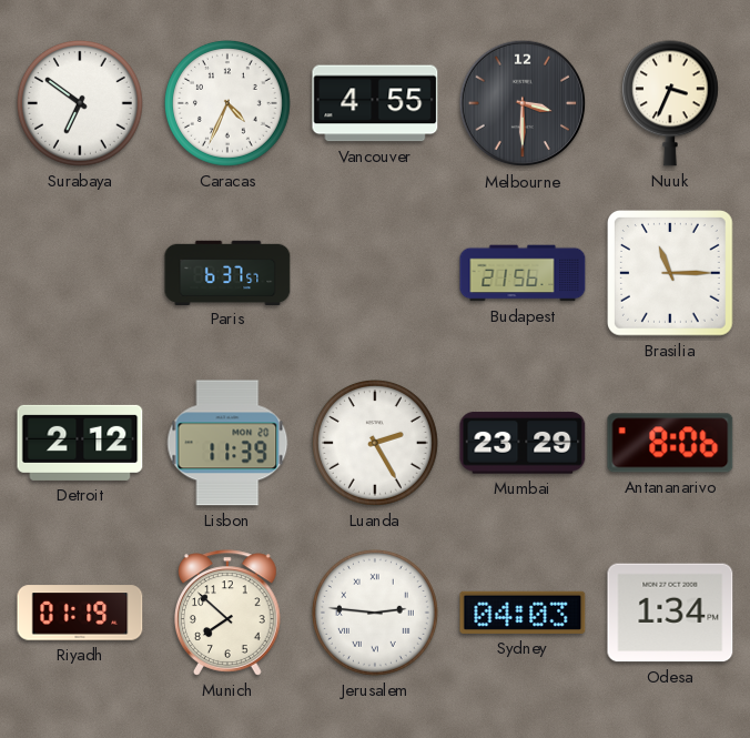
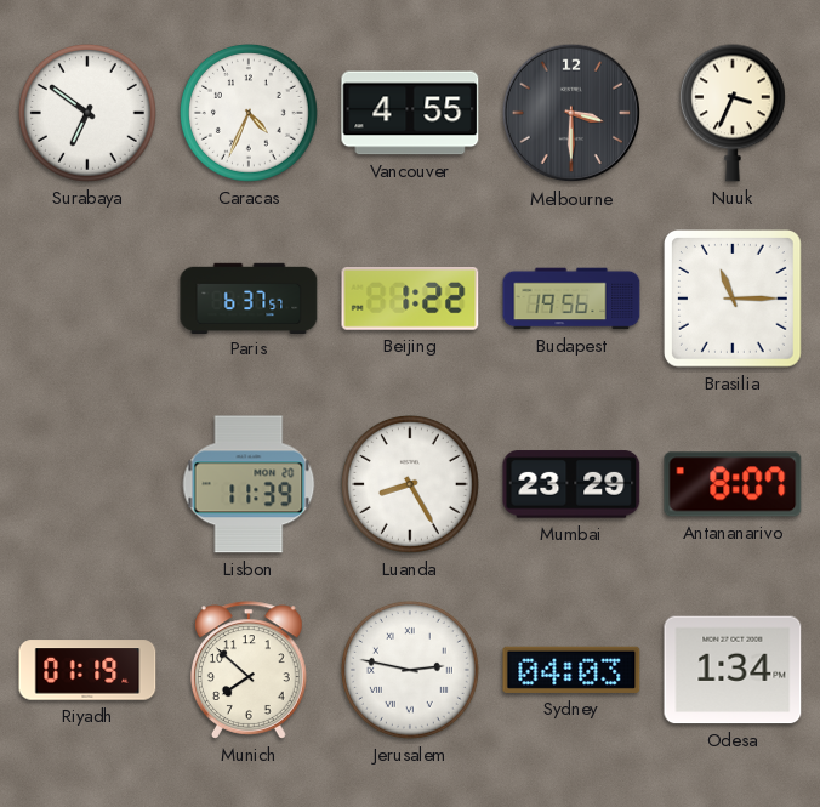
Beijing: none -> 1:22
Budapest: 21:56 -> 19:56
Detroit: 2:12 -> none
Luanda: 2:25 -> 8:25
Antananarivo: 8:06 -> 8:07
Jerusalem: 2:46 -> 2:47
